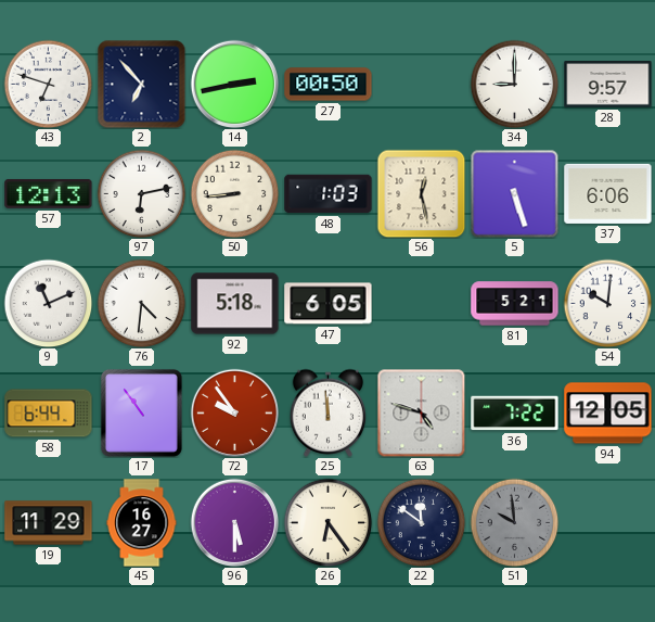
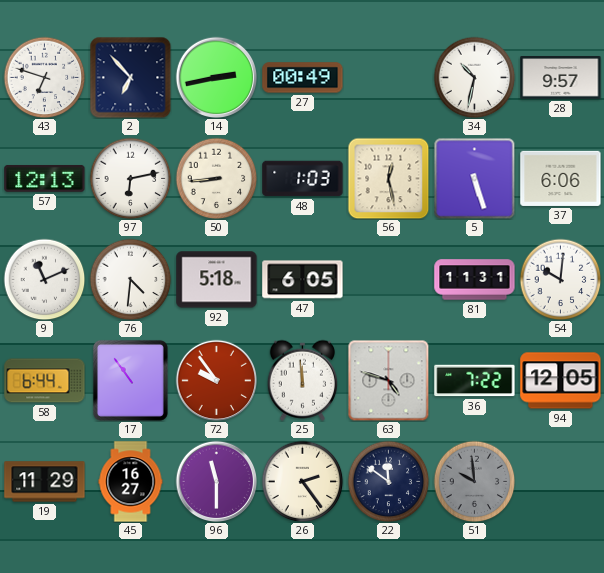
27: 00:50 -> 00:49
34: 9:00 -> 10:32
81: 5:21 -> 11:31
96: 5:30 -> 11:30
26: 6:24 -> 2:24
